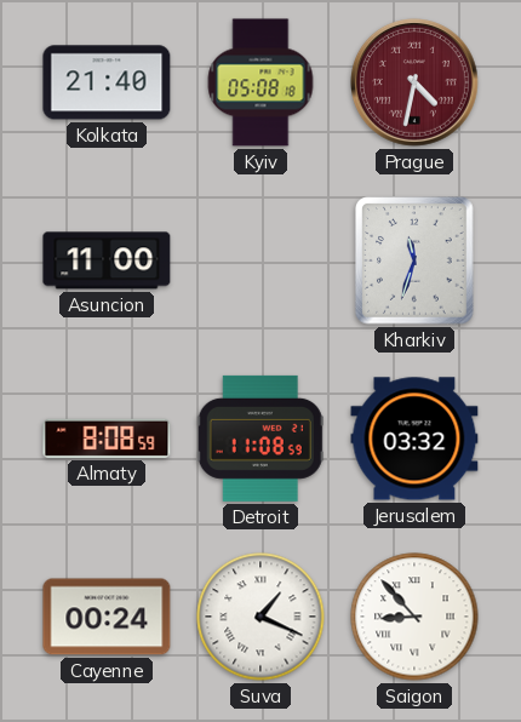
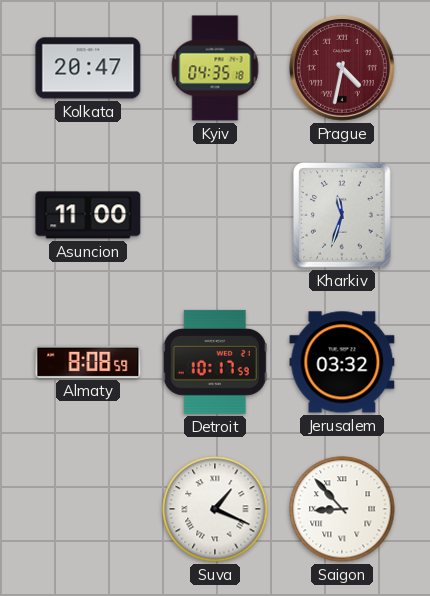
Kolkata: 21:40 -> 20:47
Kyiv: 05:08 -> 04:35
Detroit: 11:08 -> 10:17
Cayenne: 00:24 -> none
